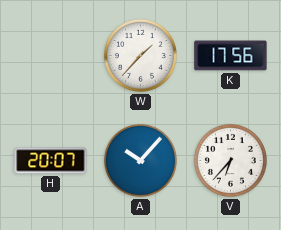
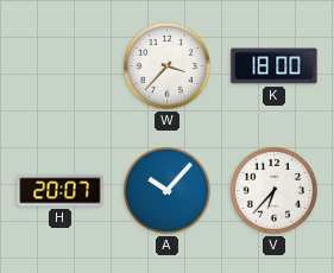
W: 1:37 -> 3:37
K: 17:56 -> 18:00
